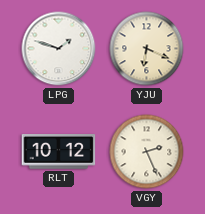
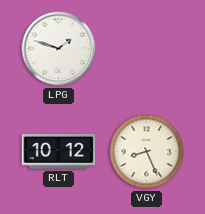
YJU: 6:19 -> none
VGY: 2:26 -> 8:26
